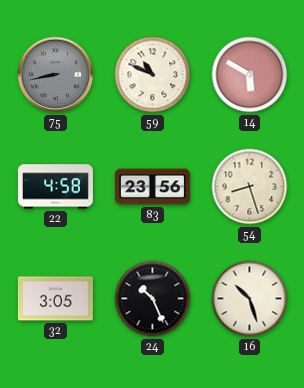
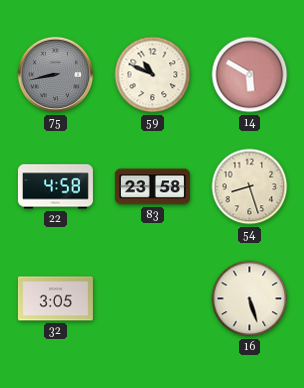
83: 23:56 -> 23:58
24: 10:26 -> none
16: 10:27 -> 5:27
